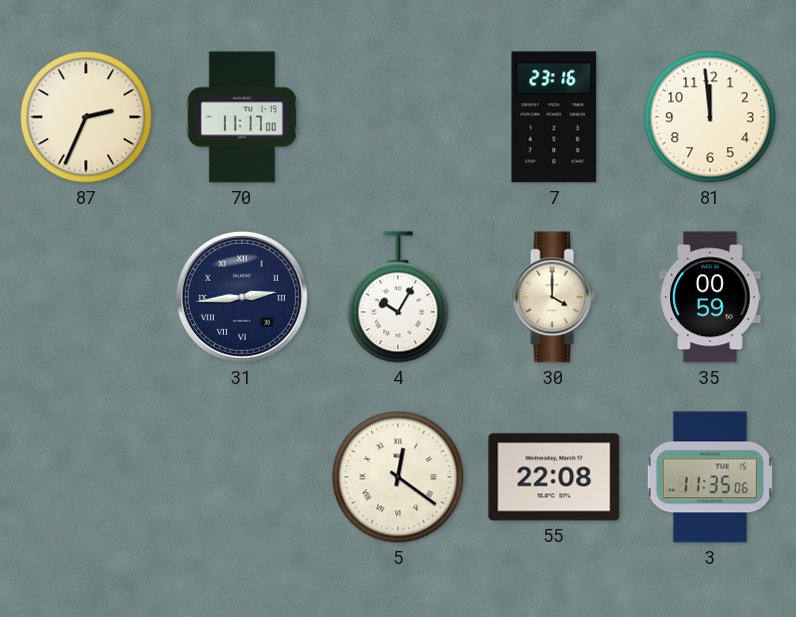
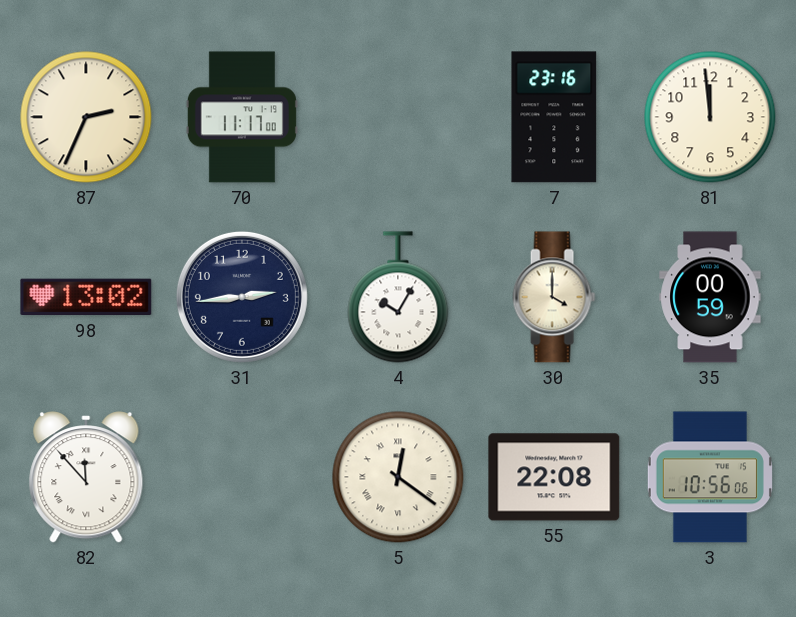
98: none -> 13:02
31 numerals: Roman -> Arabic
82: none -> 11:53
3: 11:35 -> 10:56
